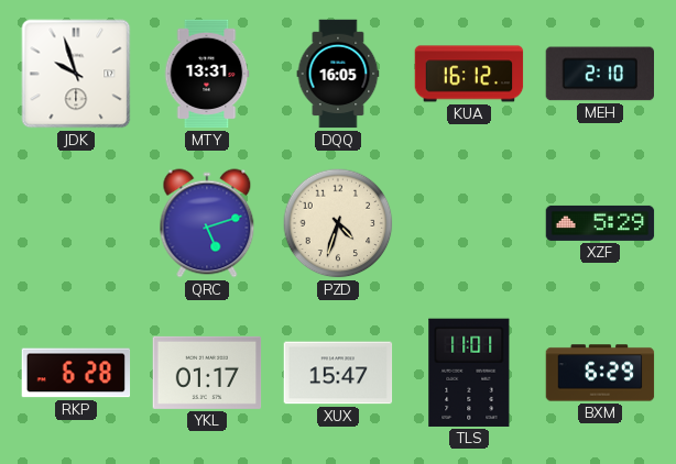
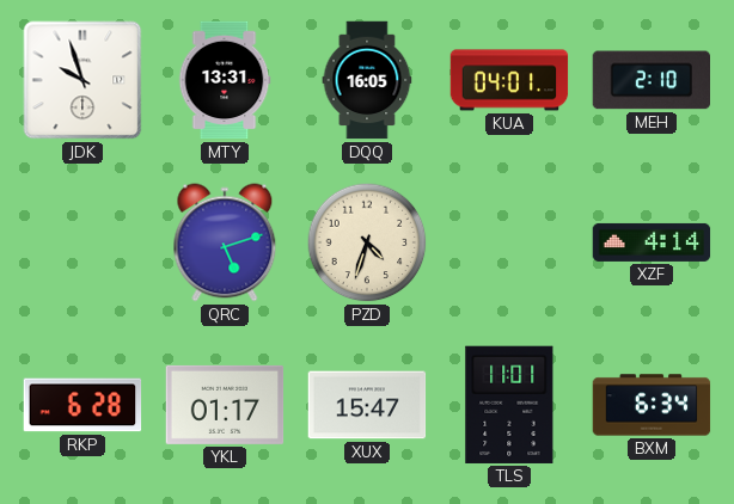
KUA: 16:12 -> 04:01
XZF: 5:29 -> 4:14
BXM: 6:29 -> 6:34
